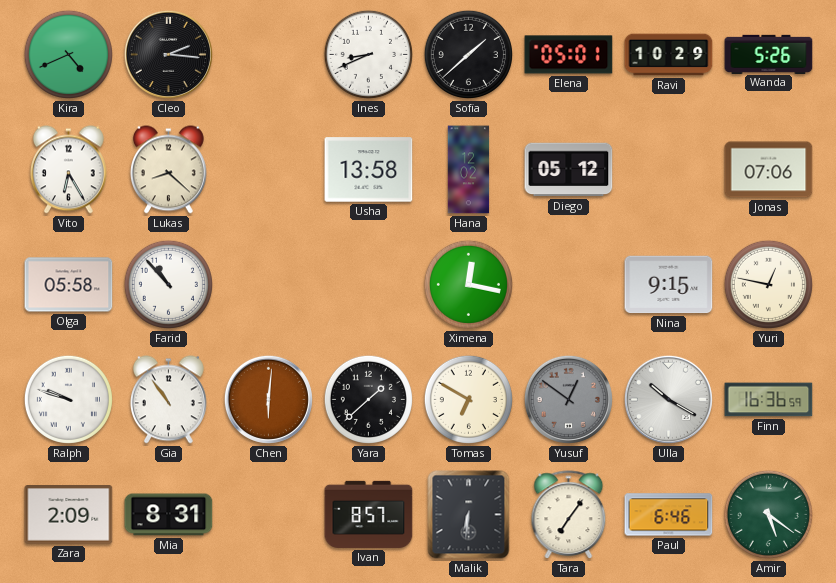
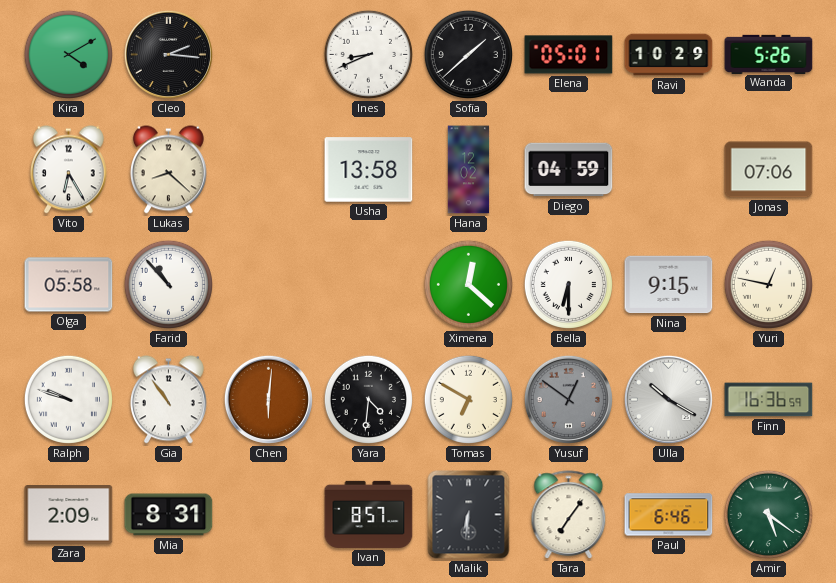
Kira: 4:41 -> 4:10
Diego: 05:12 -> 04:59
Ximena: 12:17 -> 12:22
Bella: none -> 6:30
Yara: 1:38 -> 4:31
